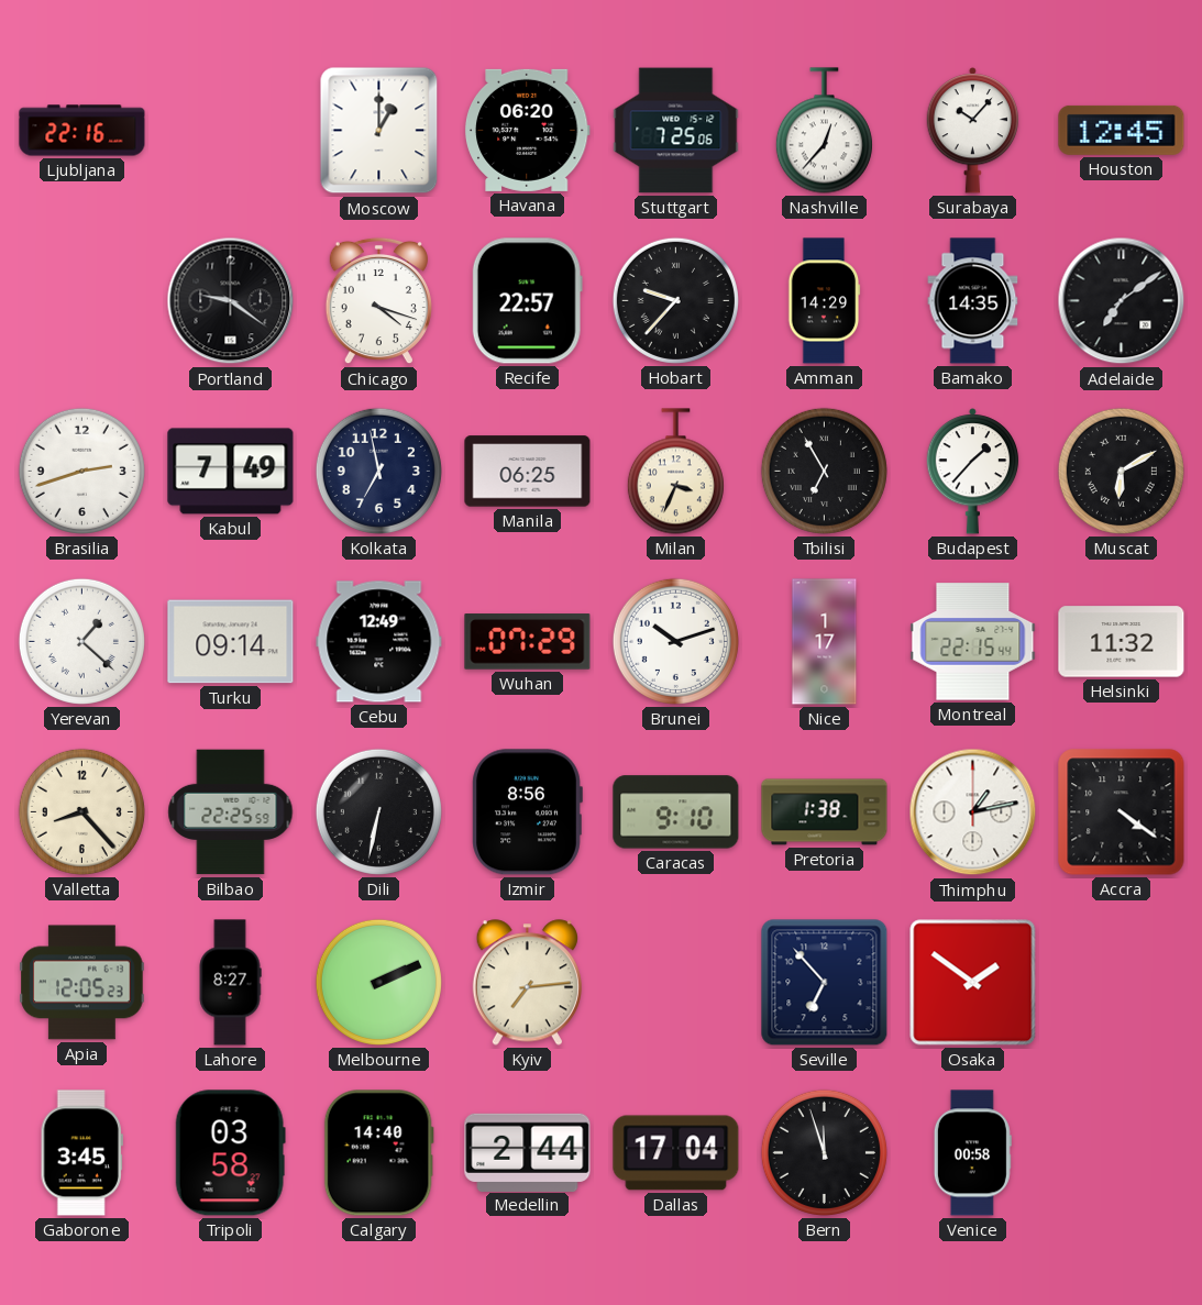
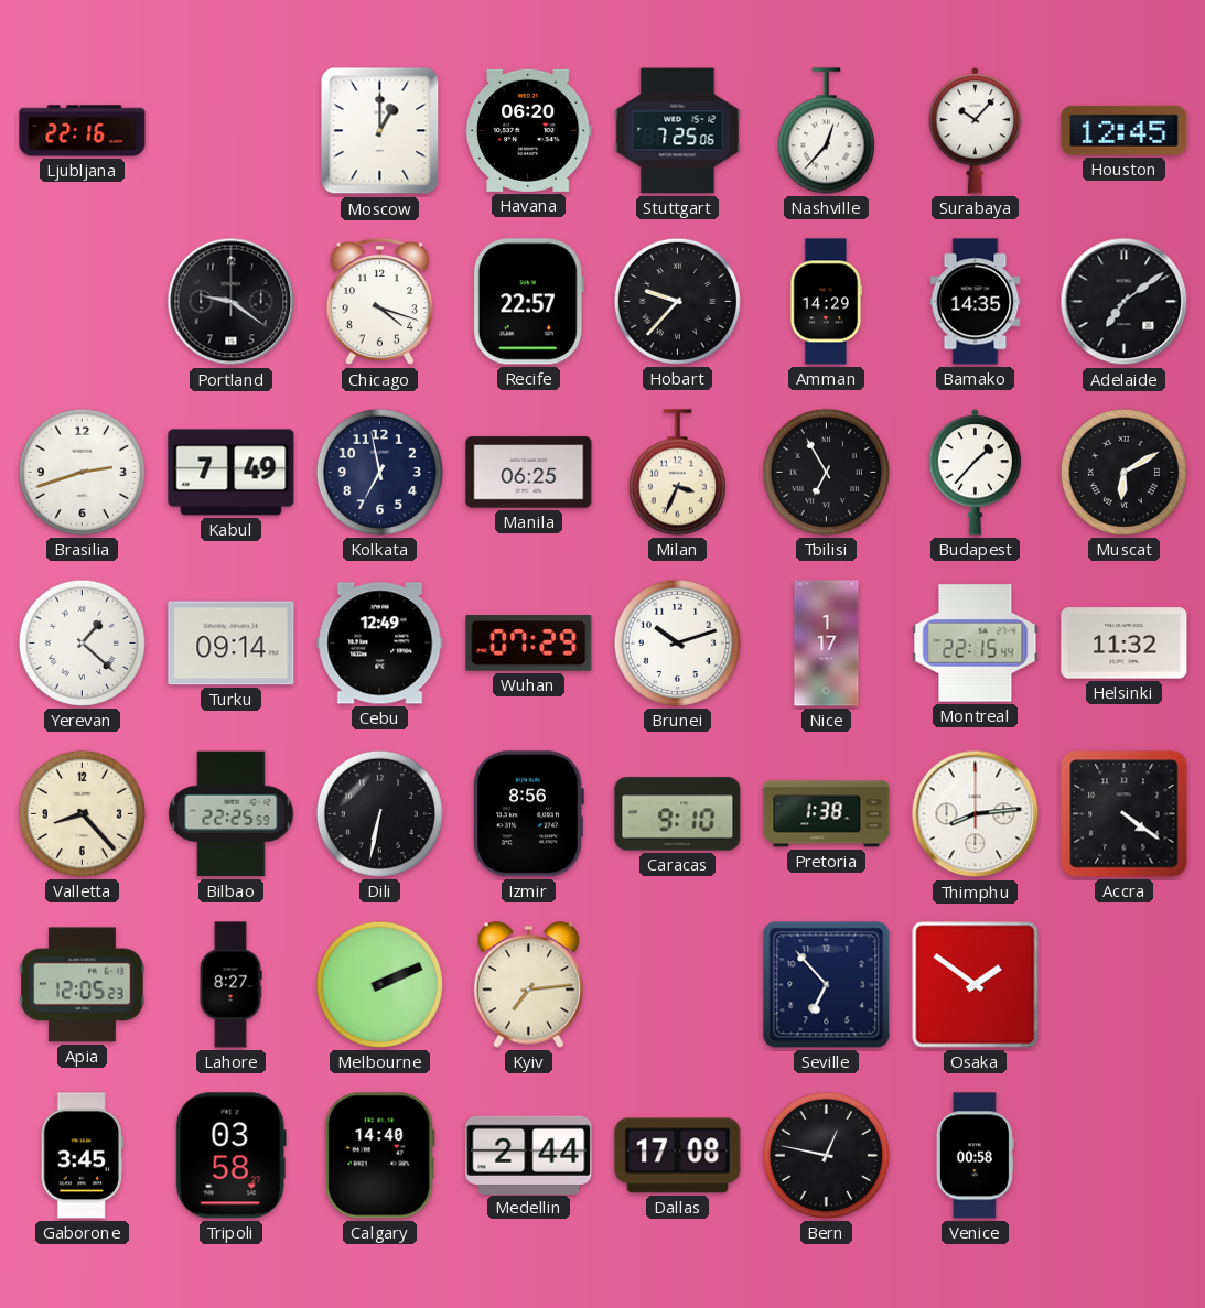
Thimphu: 1:13 -> 8:14
Dallas: 17:04 -> 17:08
Bern: 11:57 -> 12:47
